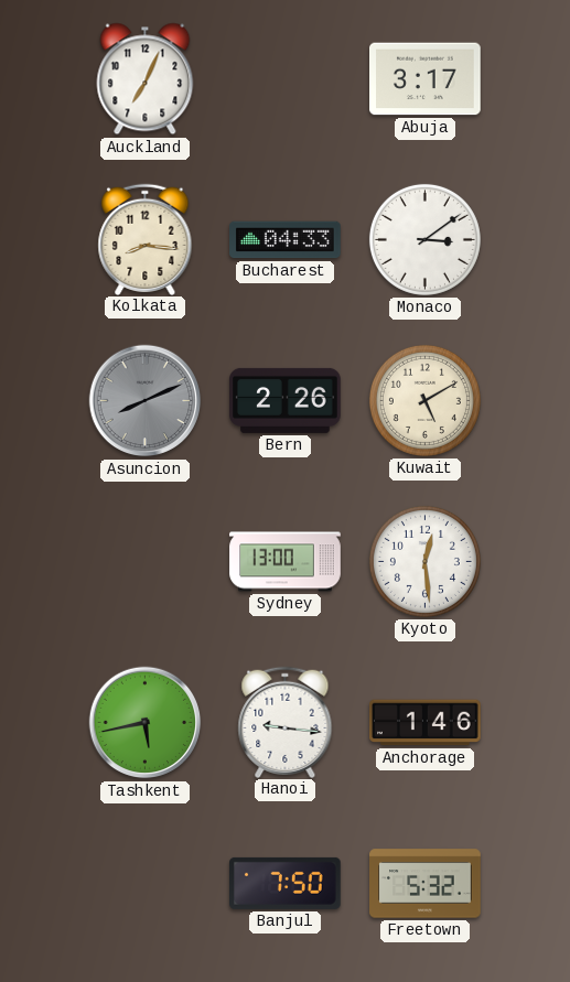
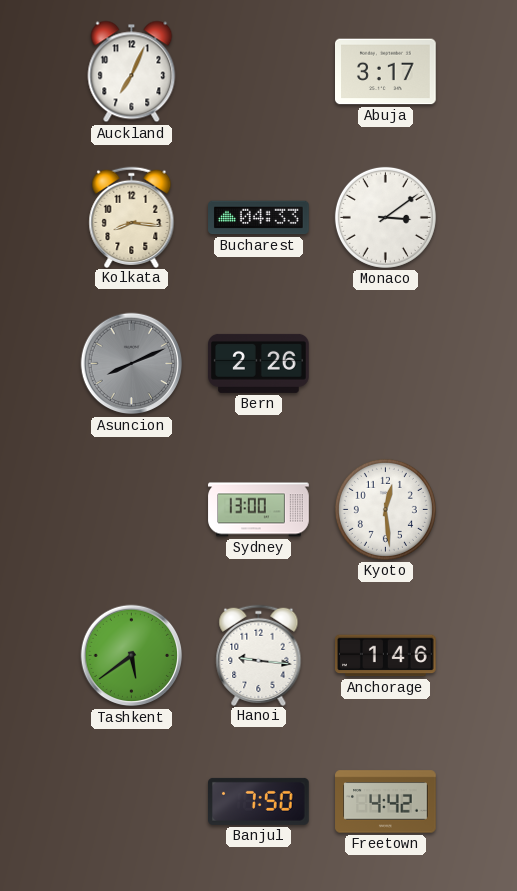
Kuwait: 5:10 -> none
Tashkent: 5:43 -> 5:39
Freetown: 5:32 -> 4:42
